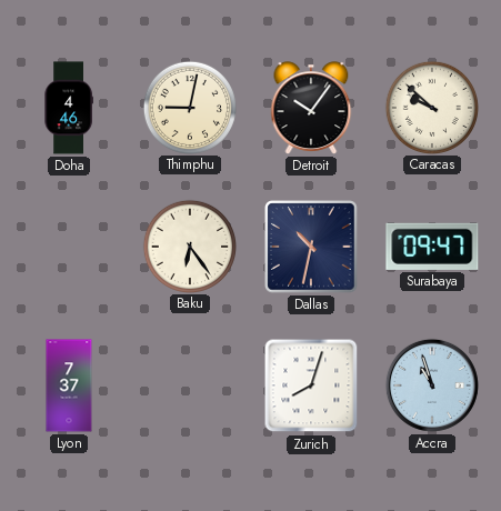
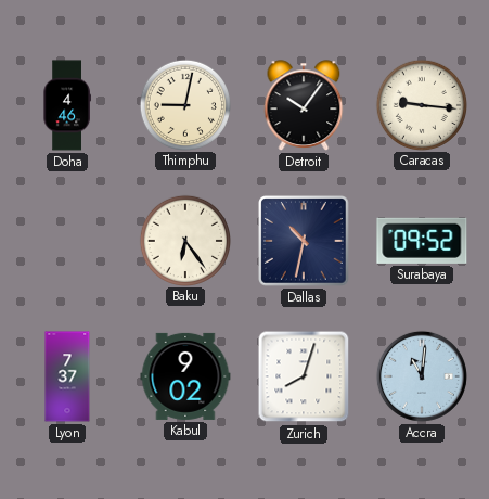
Caracas: 9:52 -> 9:16
Surabaya: 09:47 -> 09:52
Kabul: none -> 9:02
Accra: 10:57 -> 11:01
